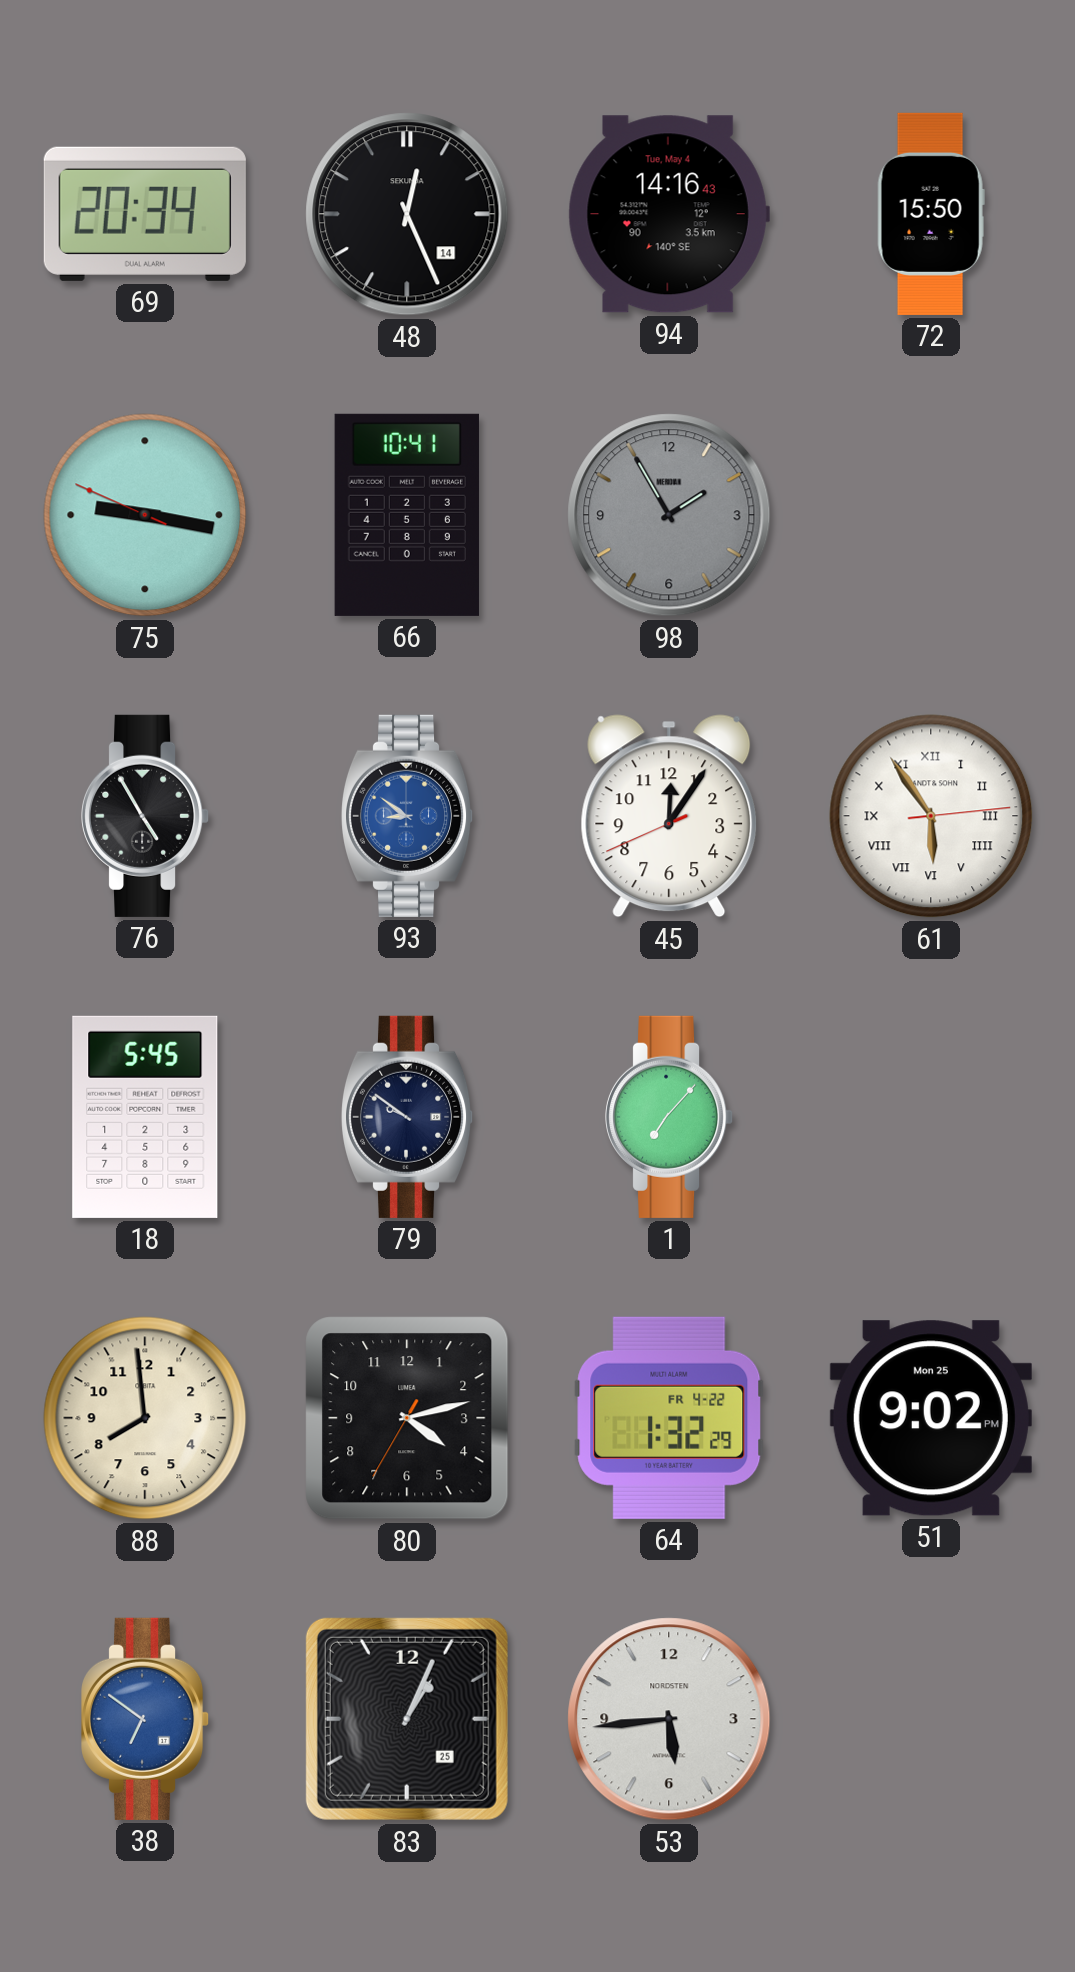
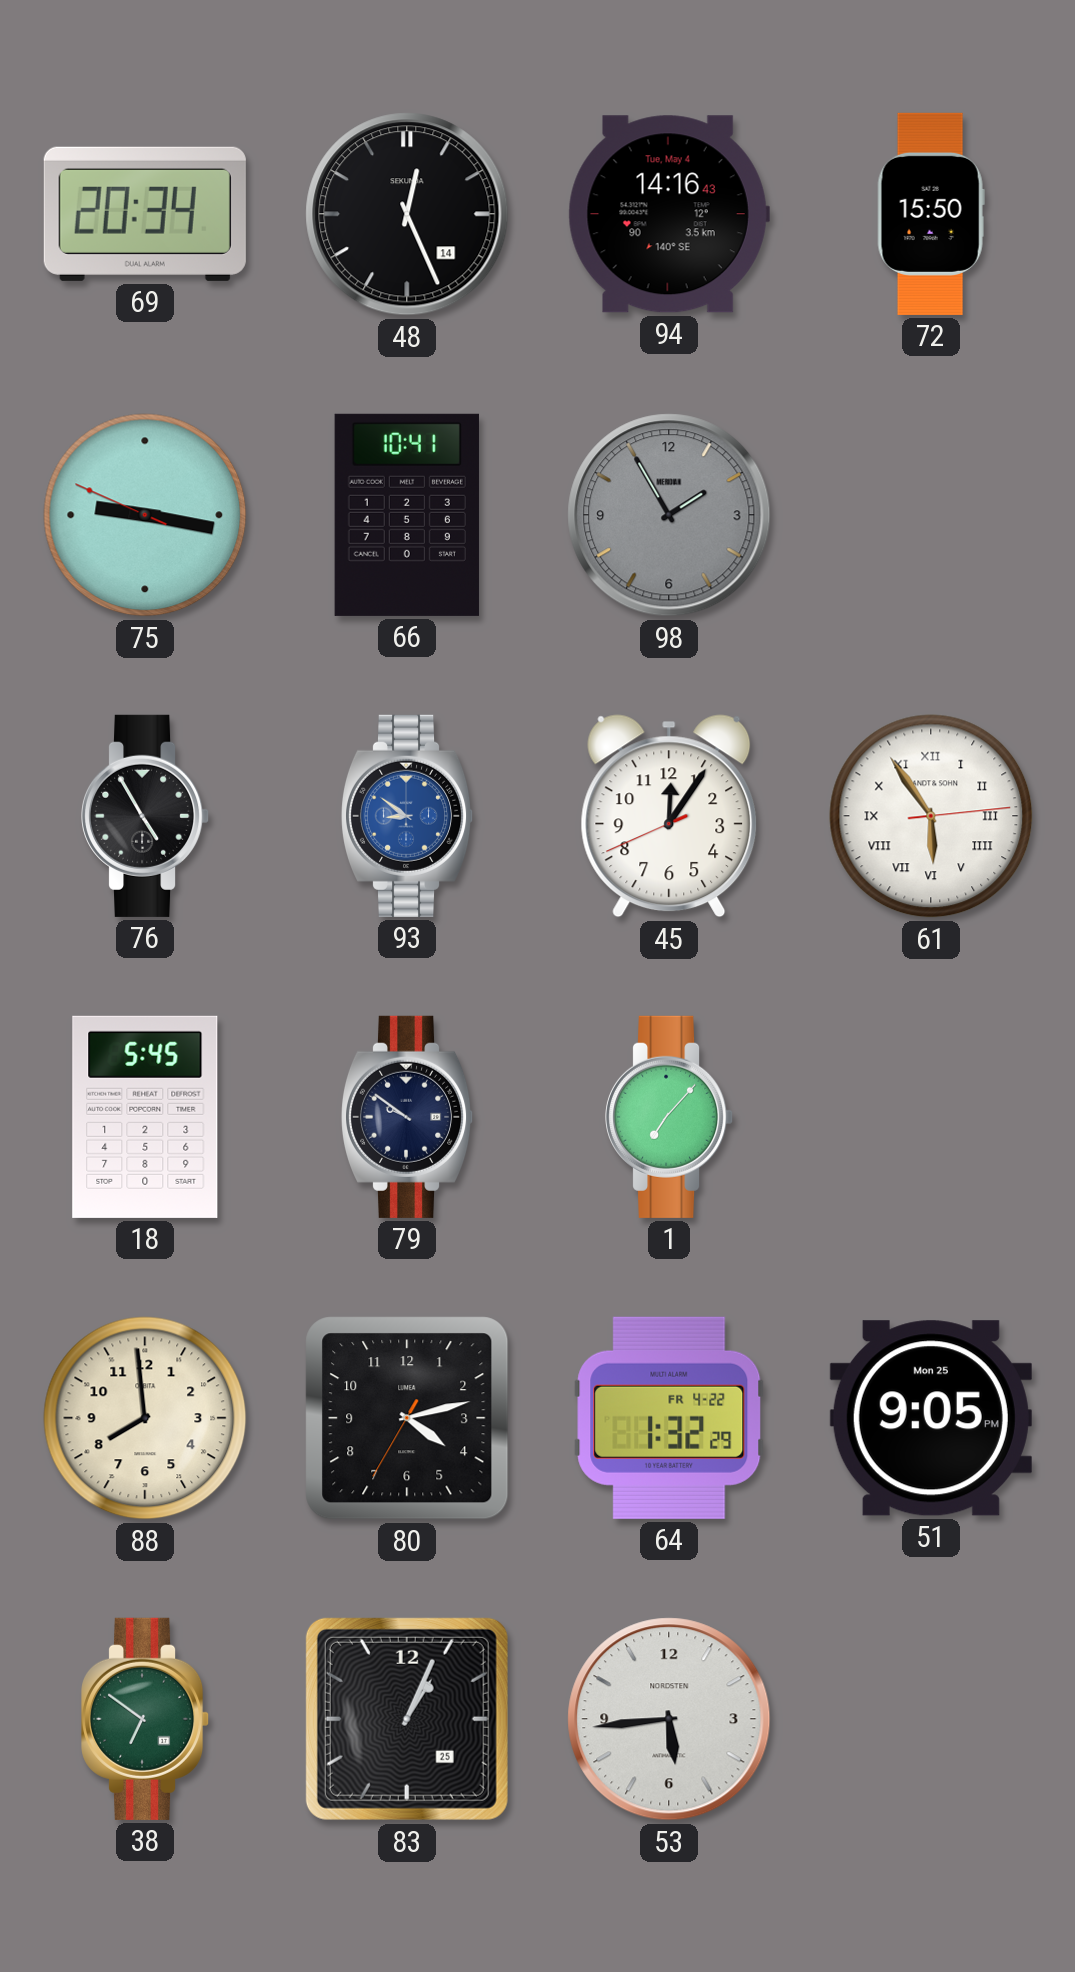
51: 9:02 -> 9:05
38 dial: blue -> green
